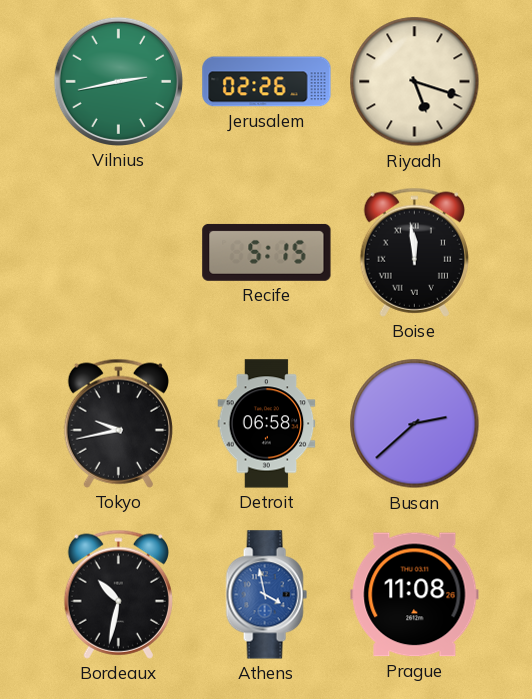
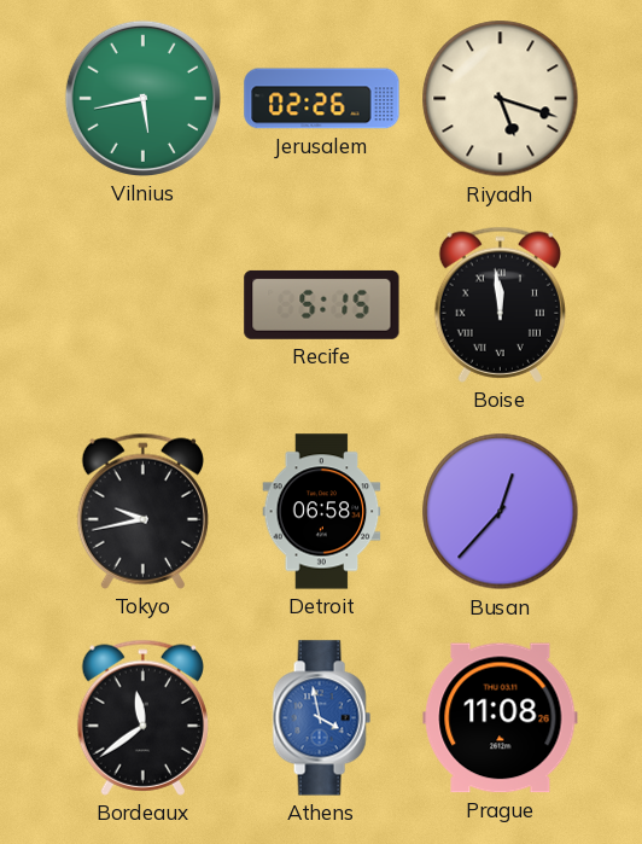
Vilnius: 2:43 -> 5:43
Busan: 2:38 -> 12:37
Bordeaux: 10:32 -> 11:39
